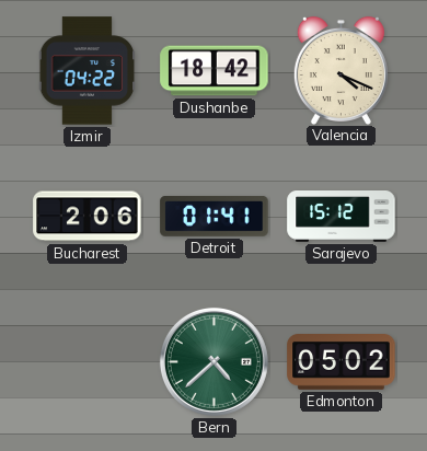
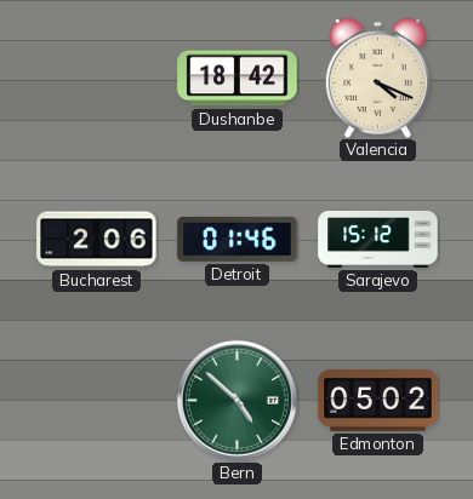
Izmir: 04:22 -> none
Detroit: 01:41 -> 01:46
Bern: 4:38 -> 4:52
